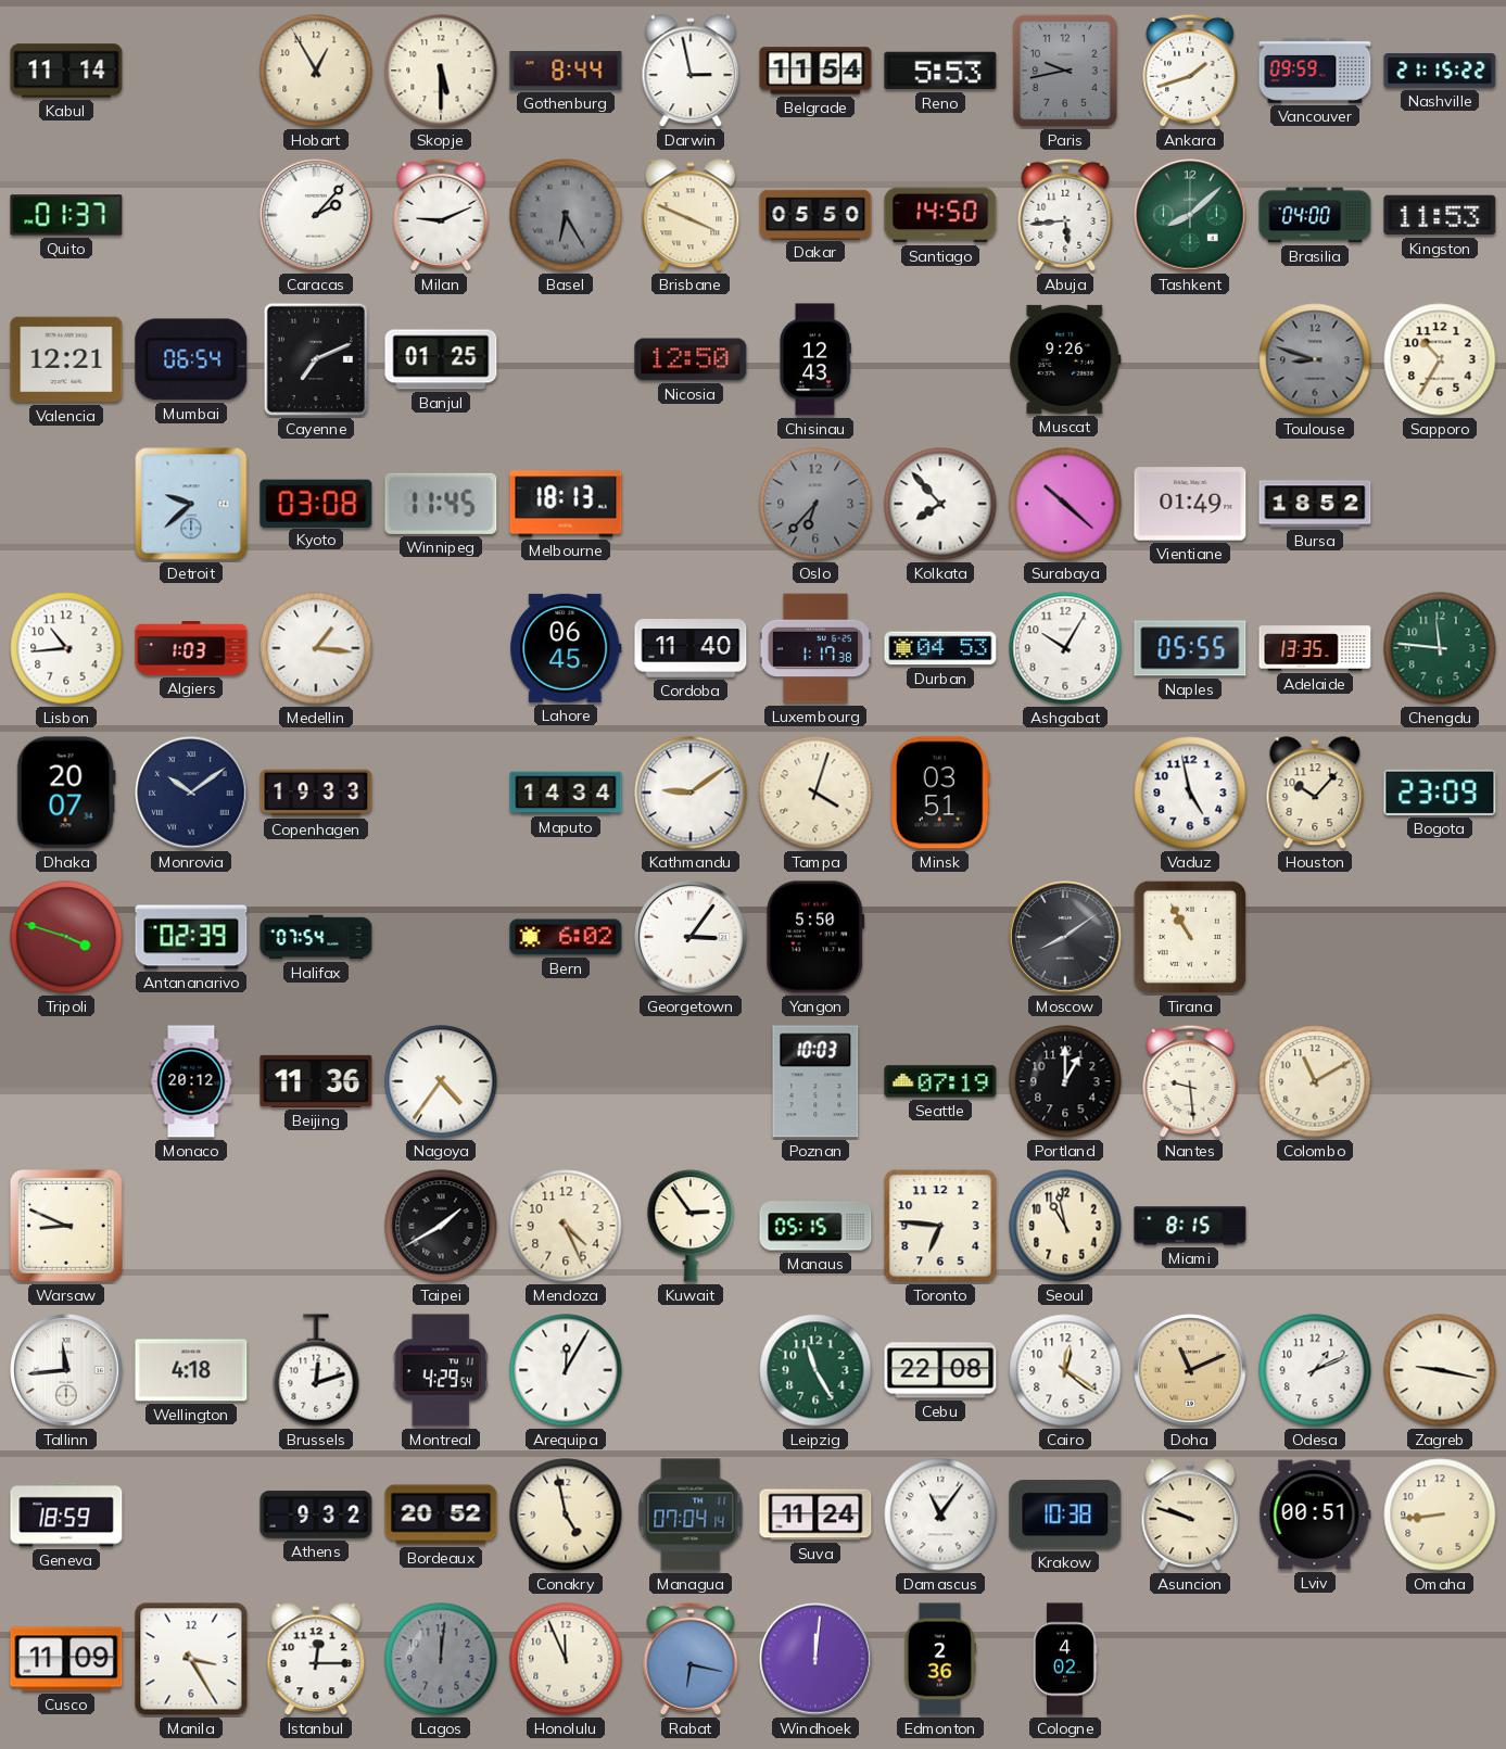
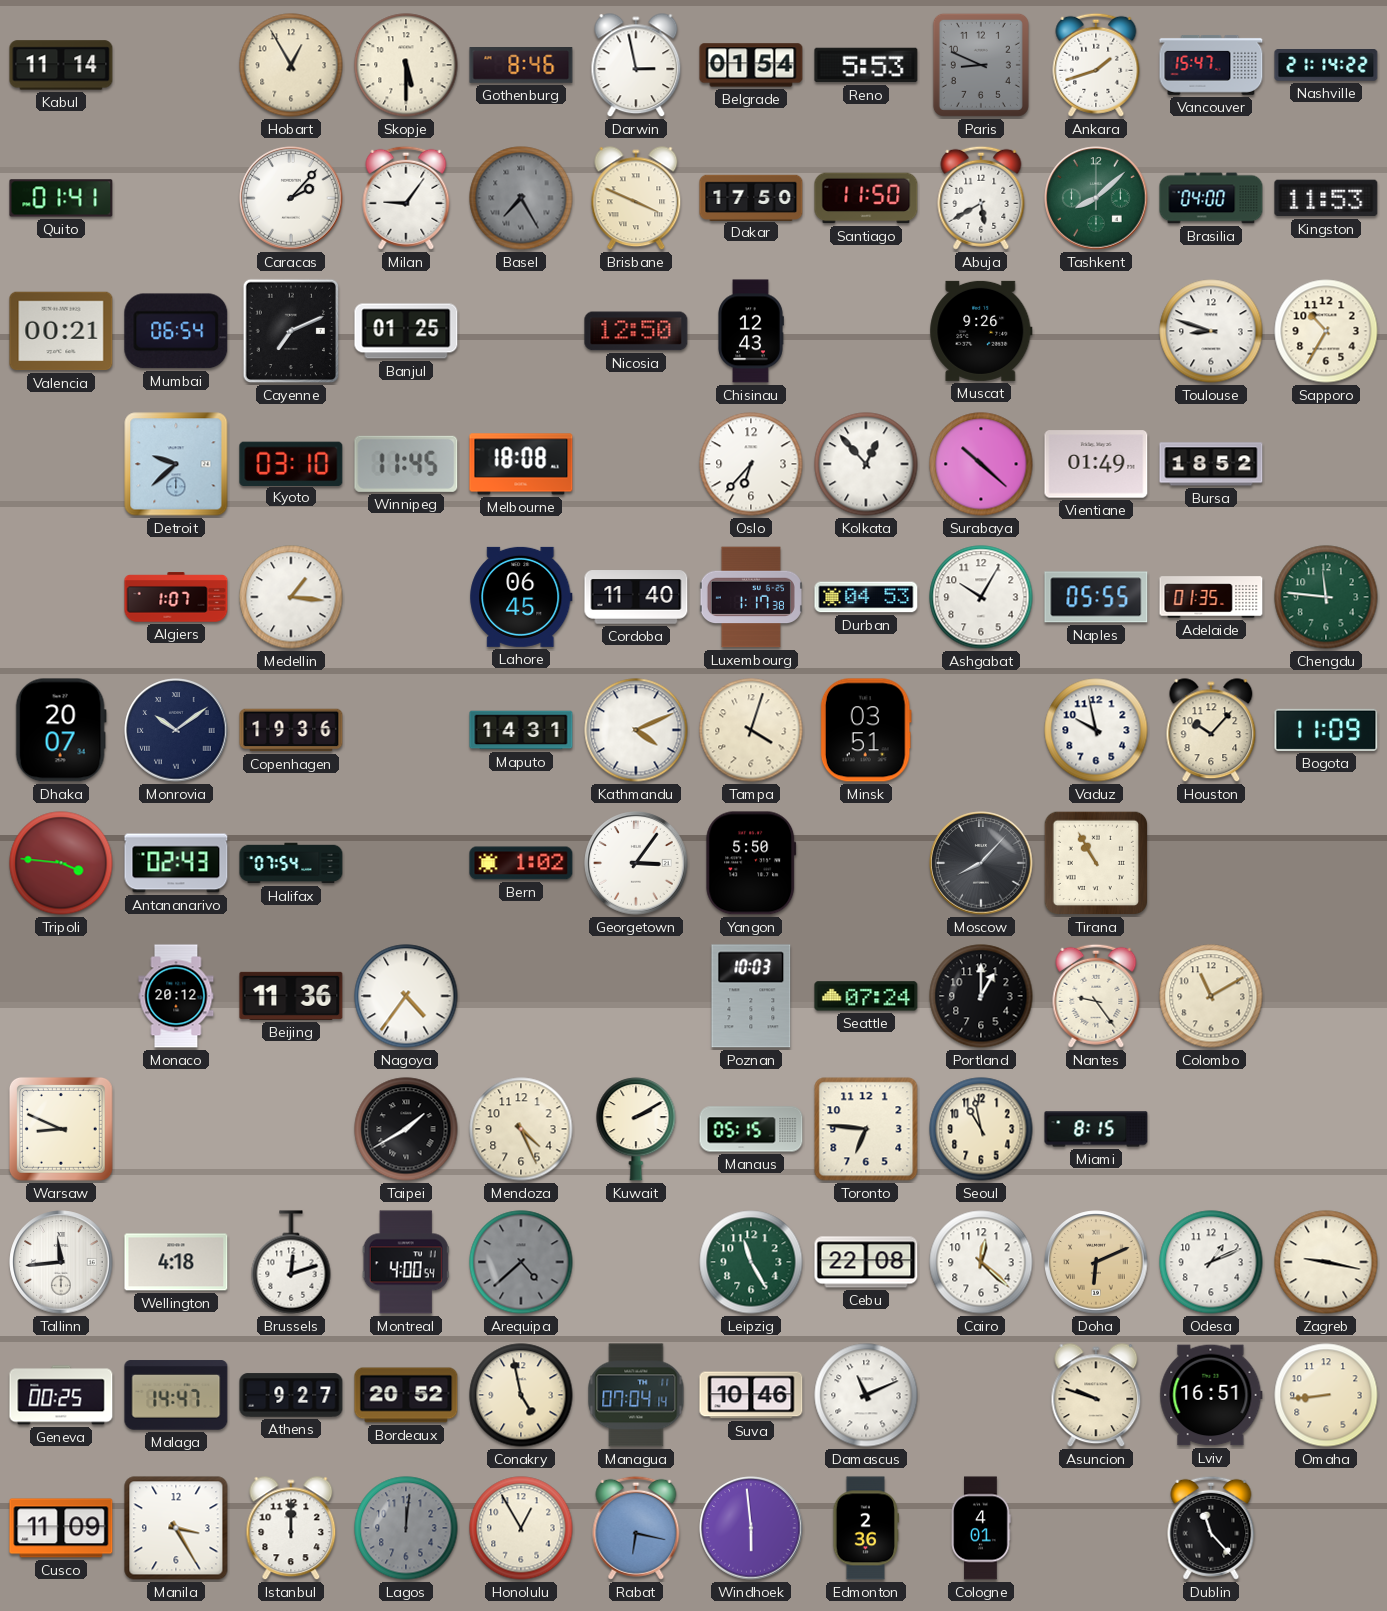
Gothenburg: 8:44 -> 8:46
Belgrade: 11:54 -> 01:54
Paris: 9:43 -> 8:49
Vancouver: 09:59 -> 15:47
Nashville: 21:15 -> 21:14
Quito: 01:37 -> 01:41
Milan: 9:11 -> 9:06
Basel: 6:25 -> 7:25
Dakar: 05:50 -> 17:50
Santiago: 14:50 -> 11:50
Abuja: 5:44 -> 5:40
Valencia: 12:21 -> 00:21
Toulouse dial: grey -> white
Kyoto: 03:08 -> 03:10
Melbourne: 18:13 -> 18:08
Oslo dial: grey -> white
Kolkata: 7:53 -> 12:53
Lisbon: 10:44 -> none
Algiers: 1:03 -> 1:07
Adelaide: 13:35 -> 01:35
Copenhagen: 19:33 -> 19:36
Maputo: 14:34 -> 14:31
Kathmandu: 9:09 -> 4:11
Vaduz: 4:58 -> 9:58
Bogota: 23:09 -> 11:09
Tripoli: 3:48 -> 3:46
Antananarivo: 02:39 -> 02:43
Bern: 6:02 -> 1:02
Moscow: 8:09 -> 8:07
Seattle: 07:19 -> 07:24
Nantes: 9:29 -> 9:24
Kuwait: 2:54 -> 2:10
Montreal: 4:29 -> 4:00
Arequipa: 12:05 -> 4:38
Arequipa dial: white -> grey
Cairo: 12:21 -> 12:22
Doha: 11:11 -> 6:11
Geneva: 18:59 -> 00:25
Malaga: none -> 14:47
Athens: 9:32 -> 9:27
Suva: 11:24 -> 10:46
Damascus: 11:06 -> 11:11
Krakow: 10:38 -> none
Lviv: 00:51 -> 16:51
Istanbul: 12:15 -> 12:00
Honolulu: 11:56 -> 12:55
Windhoek: 12:01 -> 5:59
Cologne: 4:02 -> 4:01
Dublin: none -> 11:23
